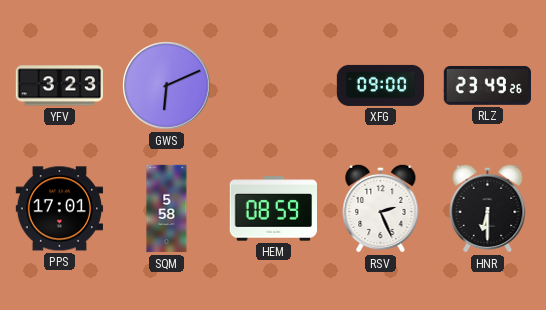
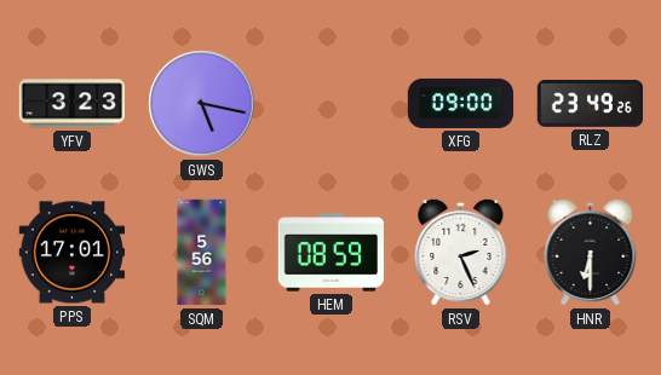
GWS: 6:11 -> 5:17
SQM: 5:58 -> 5:56
